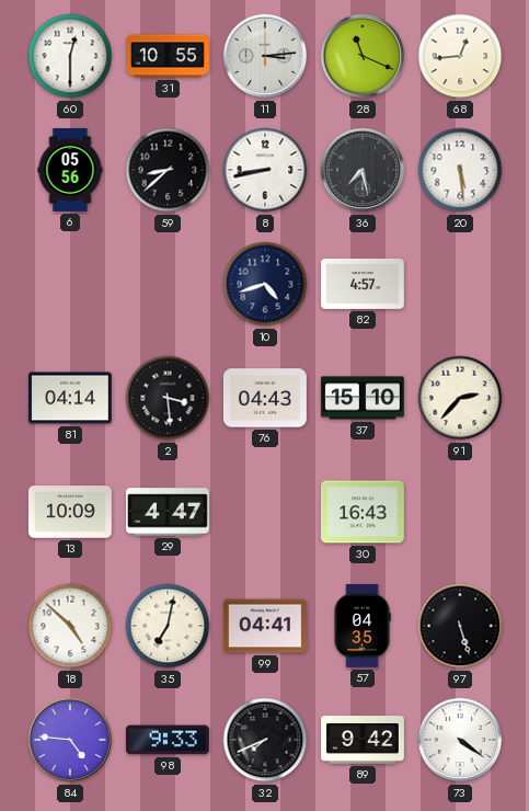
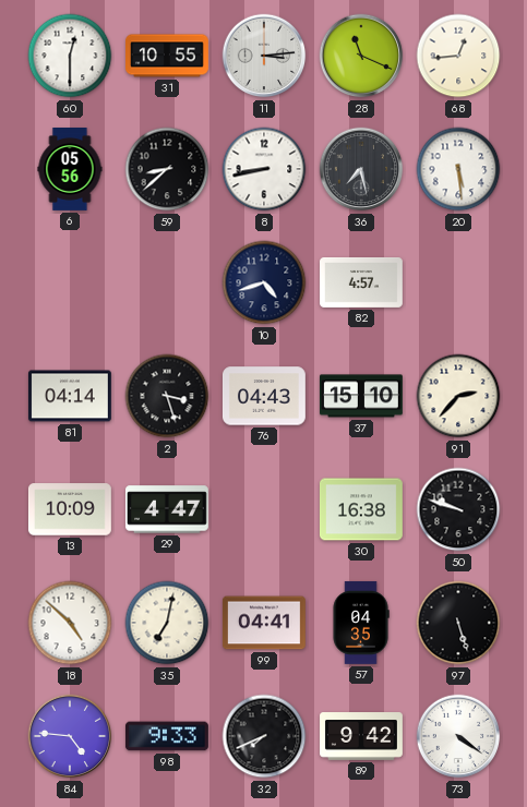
2: 3:29 -> 3:27
30: 16:43 -> 16:38
50: none -> 9:48
